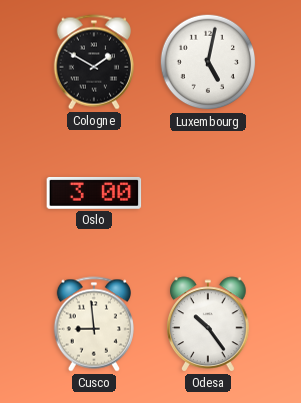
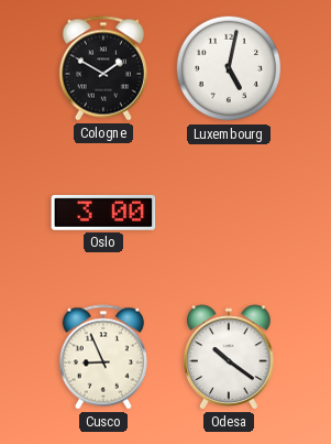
Cusco: 8:59 -> 8:56
Odesa: 10:24 -> 10:21
